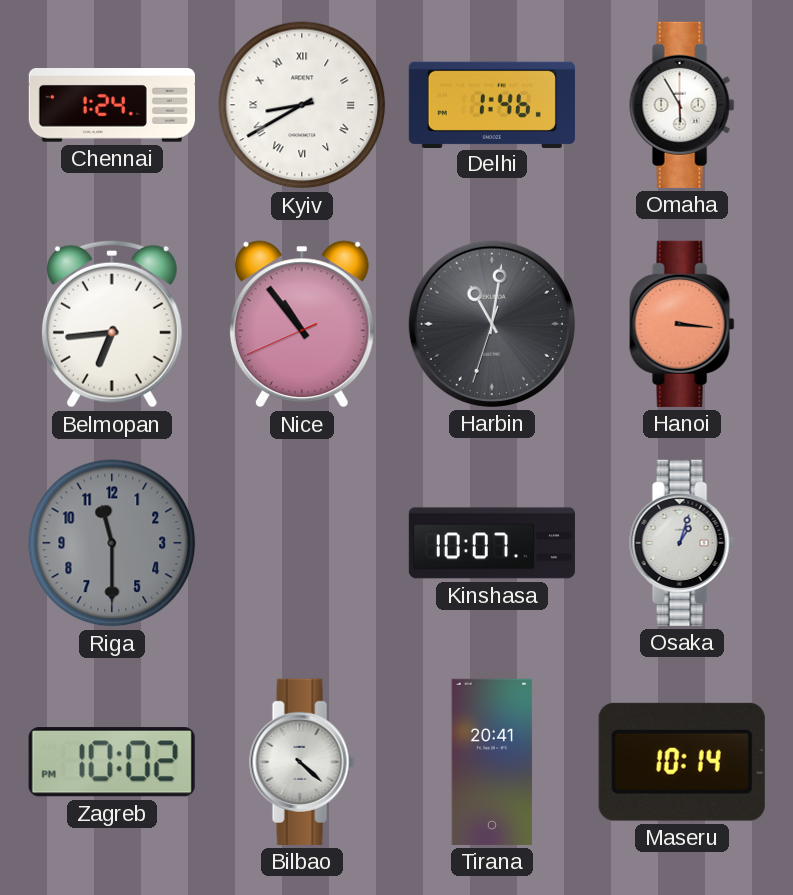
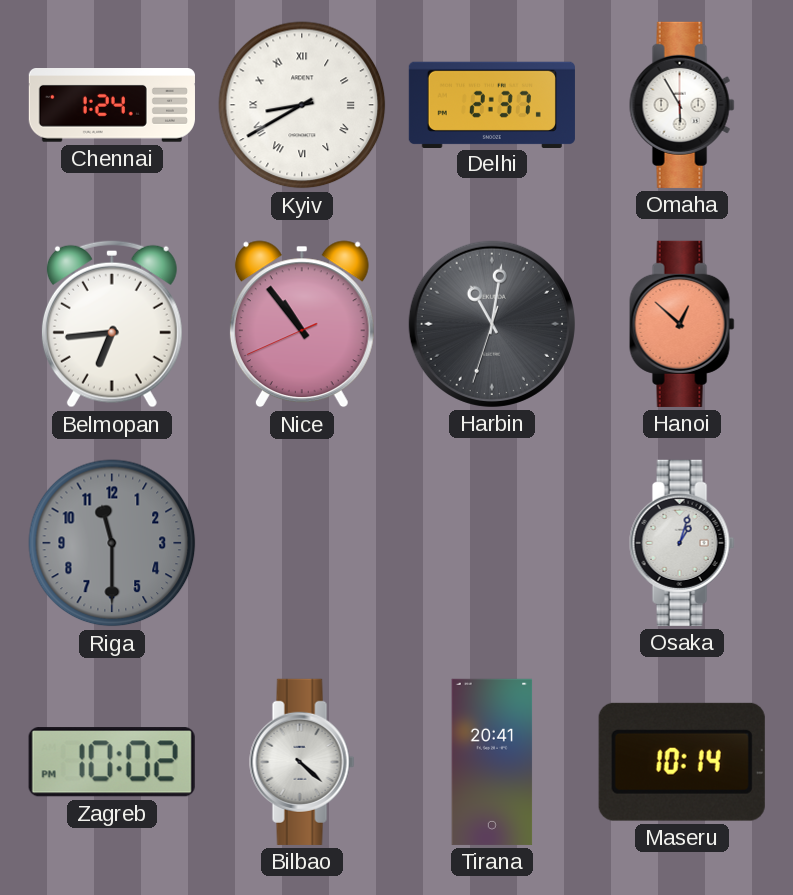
Delhi: 1:46 -> 2:37
Hanoi: 3:16 -> 12:52
Kinshasa: 10:07 -> none
